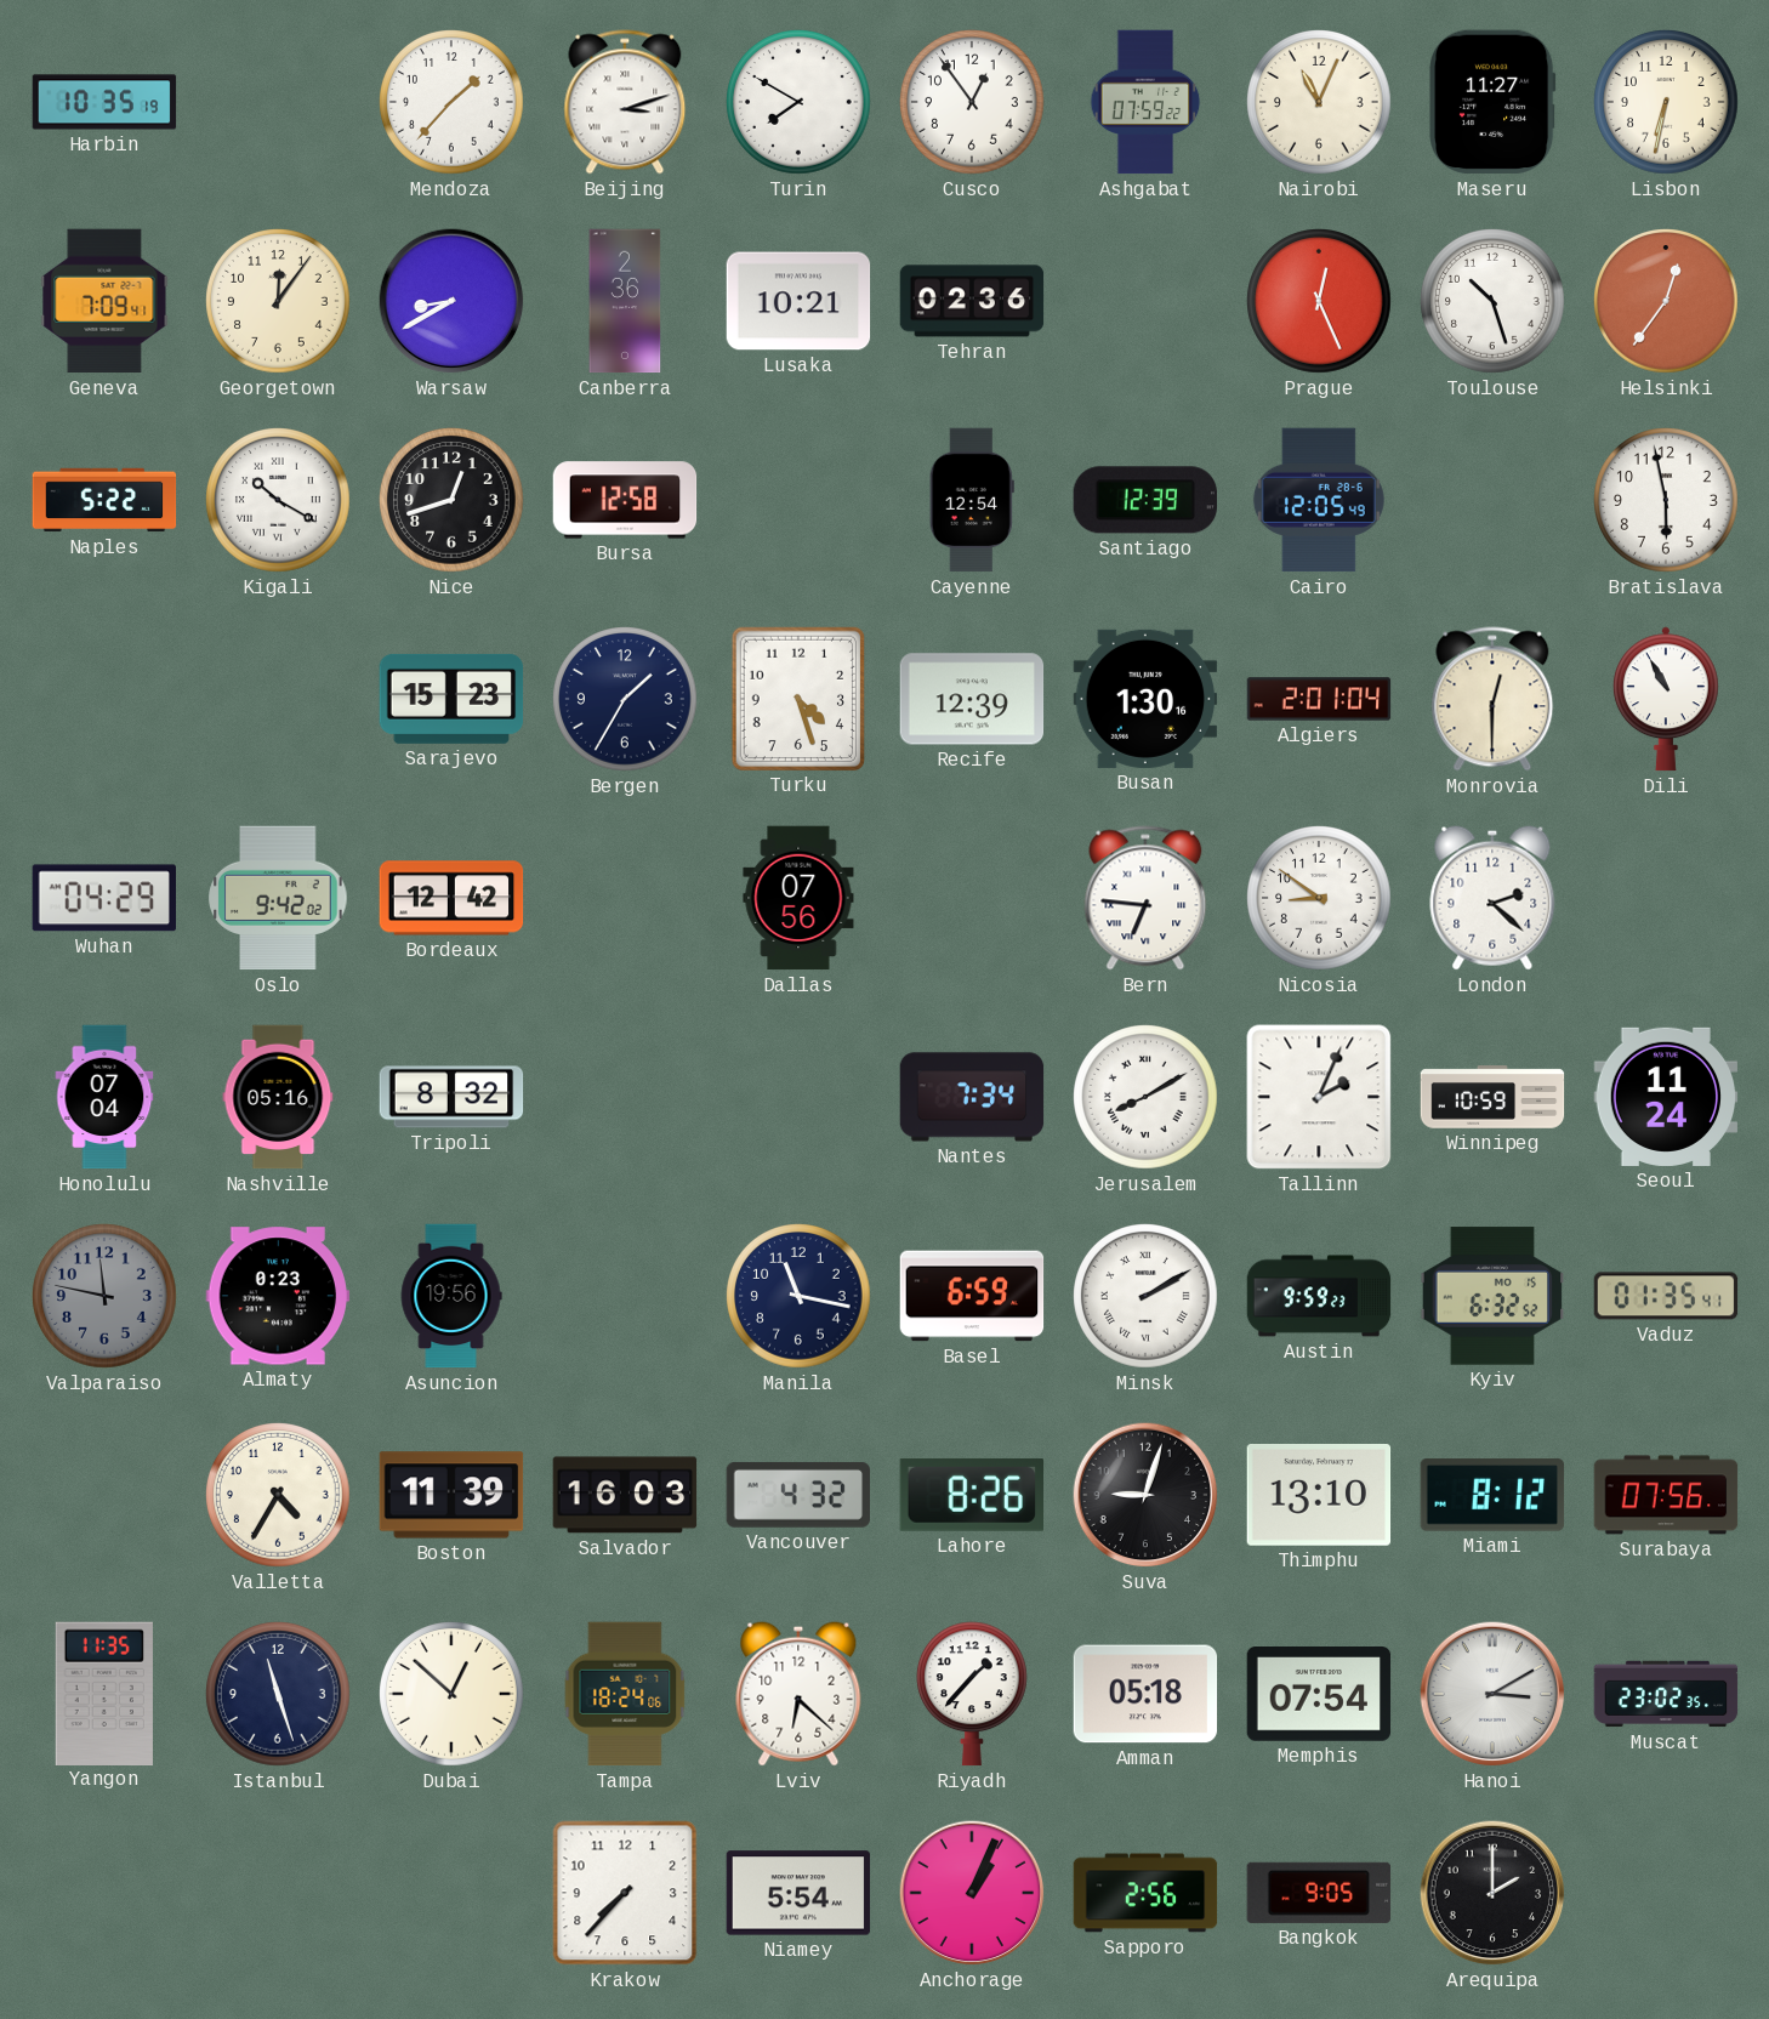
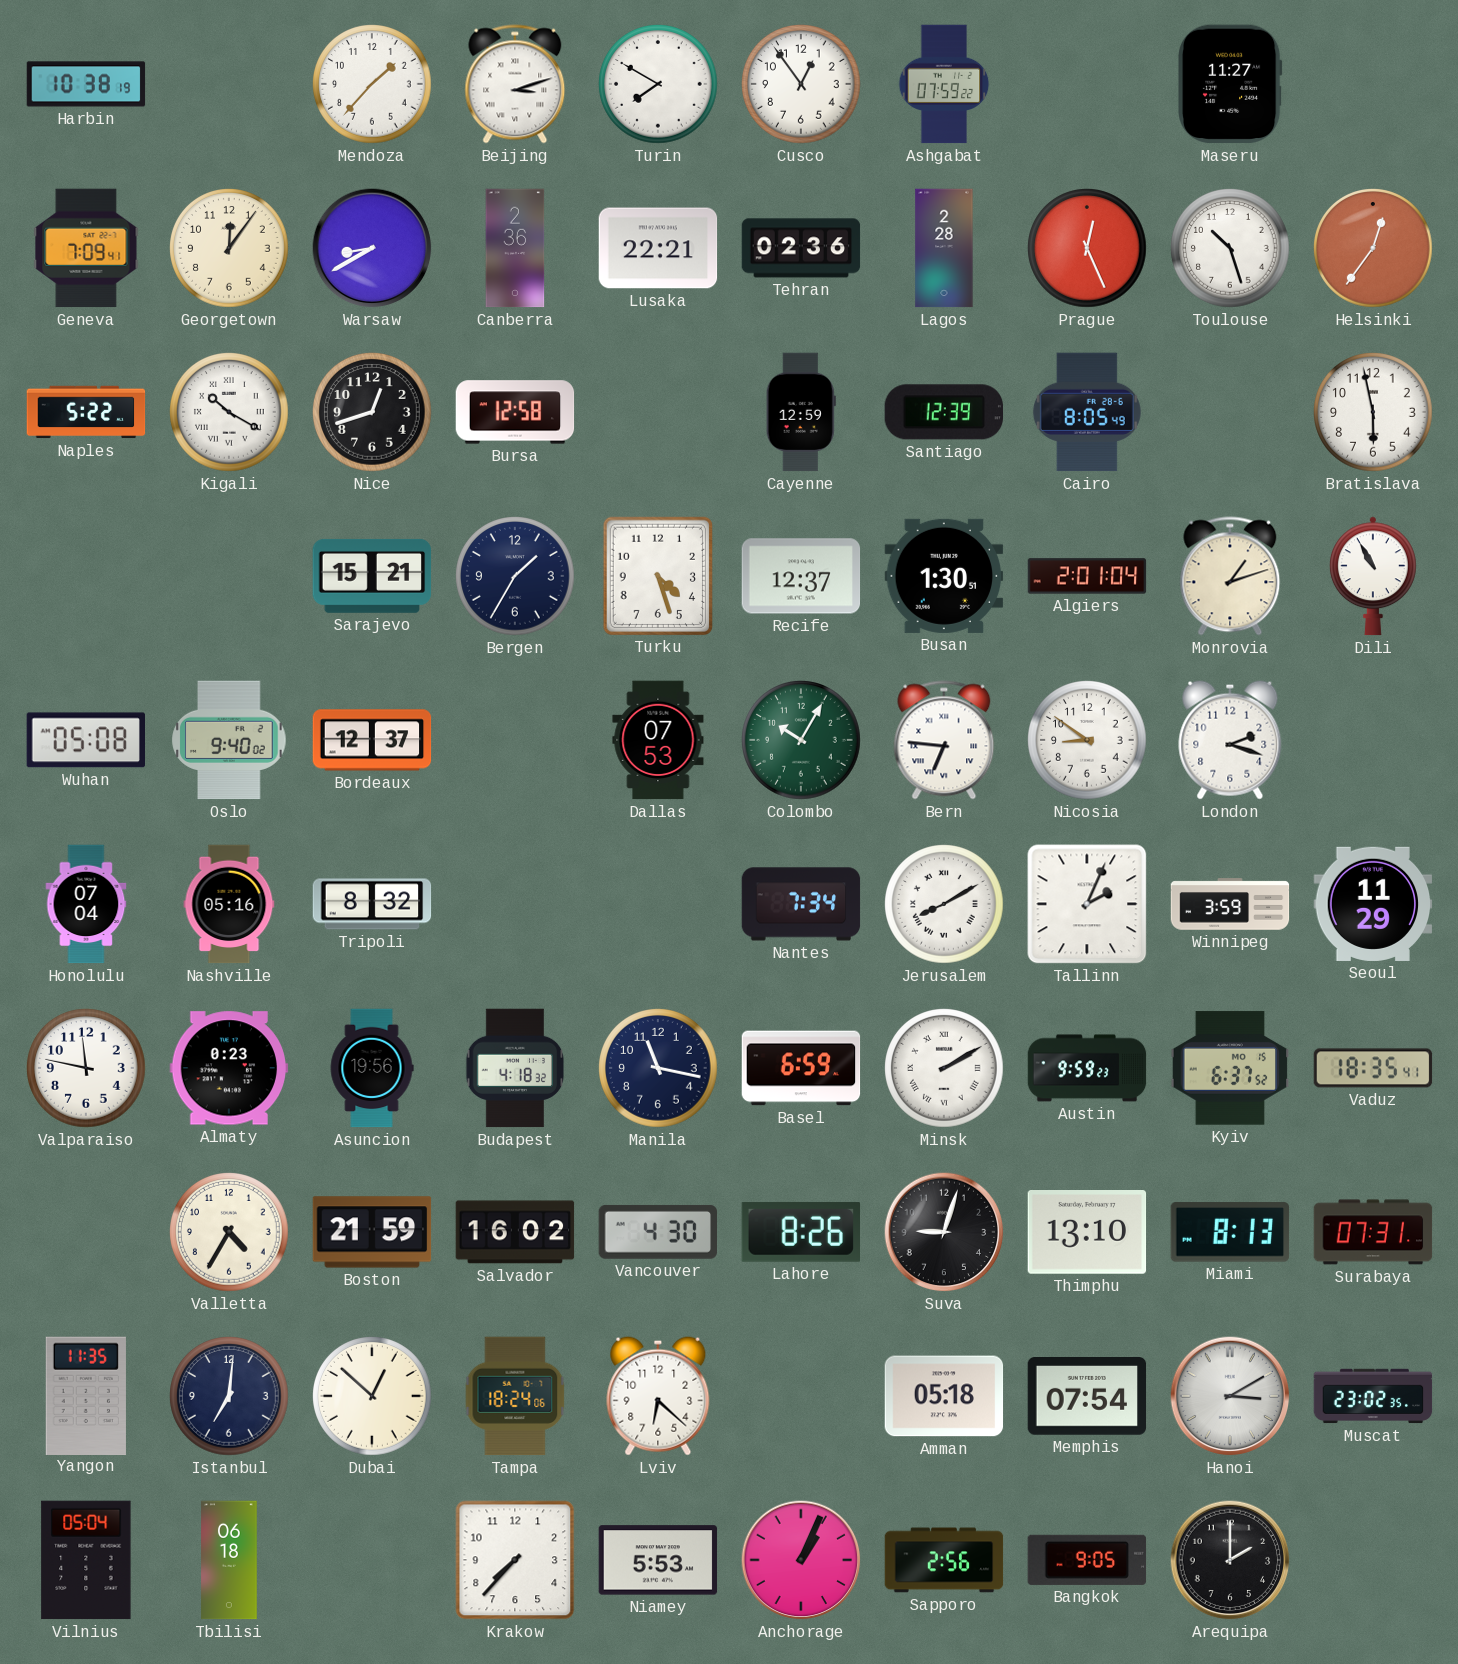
Harbin: 10:35 -> 10:38
Nairobi: 11:04 -> none
Lisbon: 6:32 -> none
Lusaka: 10:21 -> 22:21
Lagos: none -> 2:28
Cayenne: 12:54 -> 12:59
Cairo: 12:05 -> 8:05
Sarajevo: 15:23 -> 15:21
Recife: 12:39 -> 12:37
Busan: 1:30:16 -> 1:30:51
Monrovia: 12:30 -> 1:12
Wuhan: 04:29 -> 05:08
Oslo: 9:42 -> 9:40
Bordeaux: 12:42 -> 12:37
Dallas: 07:56 -> 07:53
Colombo: none -> 10:05
London: 2:22 -> 2:18
Winnipeg: 10:59 -> 3:59
Seoul: 11:24 -> 11:29
Valparaiso dial: grey -> white
Budapest: none -> 4:18
Kyiv: 6:32 -> 6:37
Vaduz: 01:35 -> 18:35
Boston: 11:39 -> 21:59
Salvador: 16:03 -> 16:02
Vancouver: 4:32 -> 4:30
Miami: 8:12 -> 8:13
Surabaya: 07:56 -> 07:31
Istanbul: 11:27 -> 7:01
Riyadh: 1:37 -> none
Vilnius: none -> 05:04
Tbilisi: none -> 06:18
Niamey: 5:54 -> 5:53
